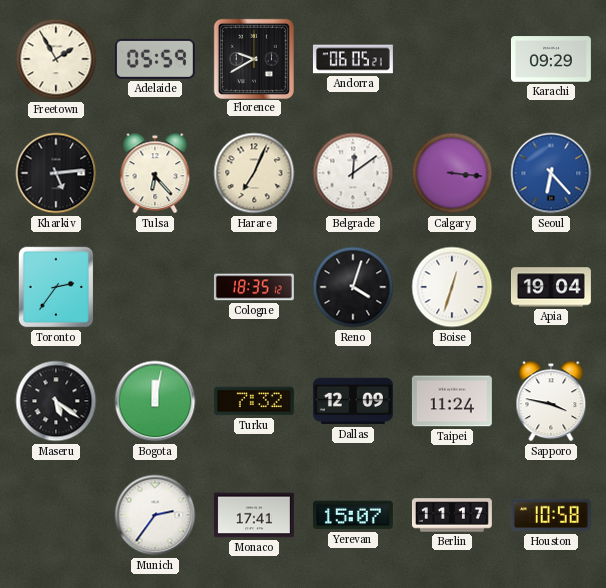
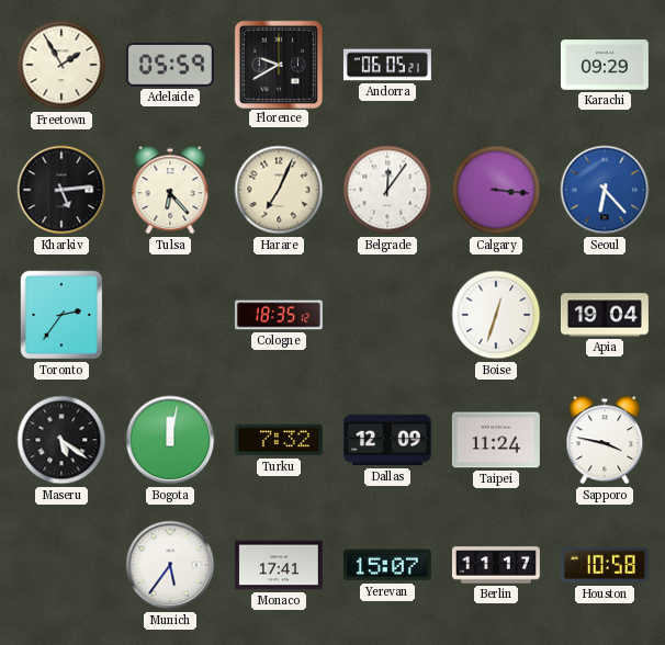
Belgrade: 12:09 -> 12:06
Reno: 4:03 -> none
Munich: 2:36 -> 5:36
